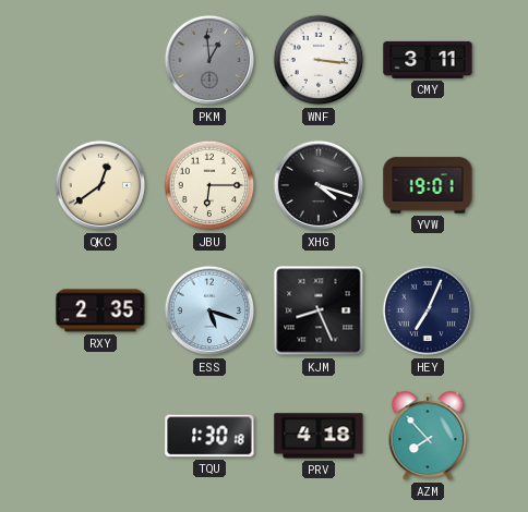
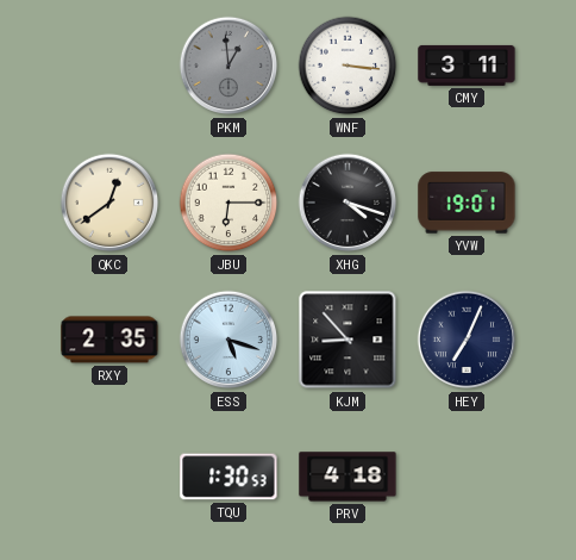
KJM: 8:26 -> 8:53
TQU: 1:30:18 -> 1:30:53
AZM: 7:53 -> none
